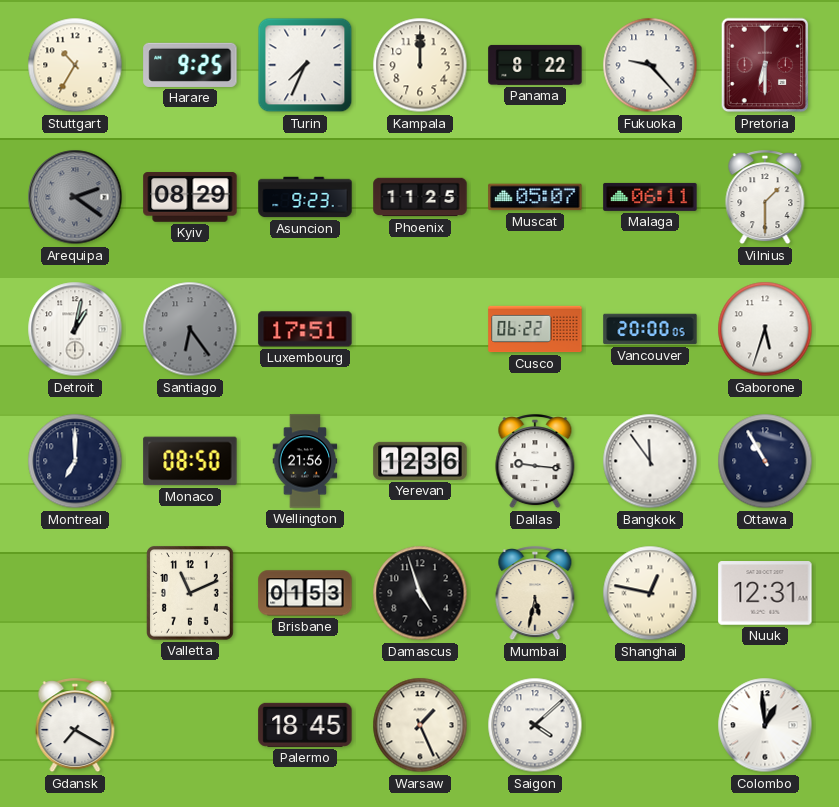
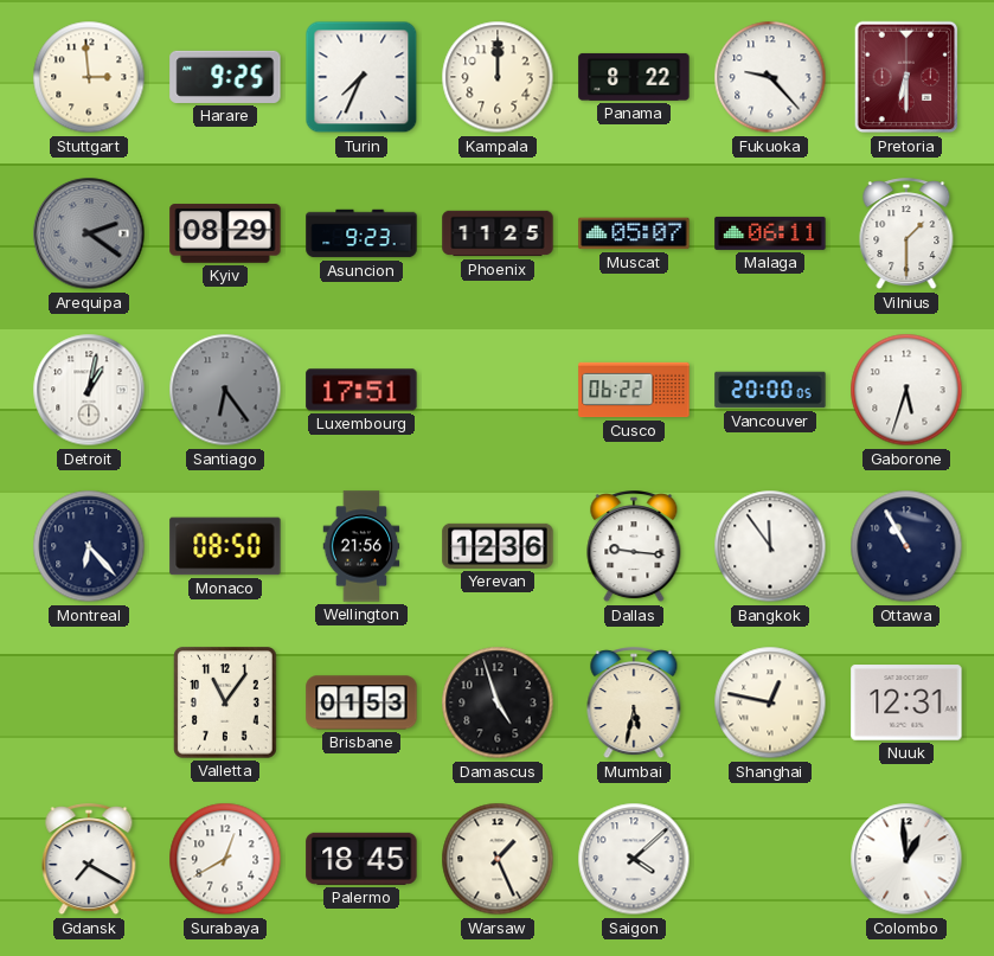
Stuttgart: 10:35 -> 2:59
Montreal: 7:00 -> 6:23
Valletta: 11:11 -> 11:06
Surabaya: none -> 12:40
